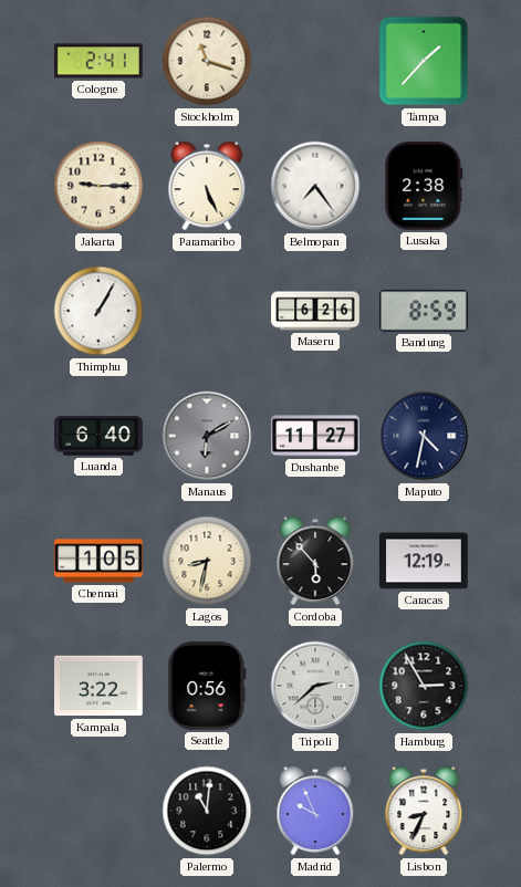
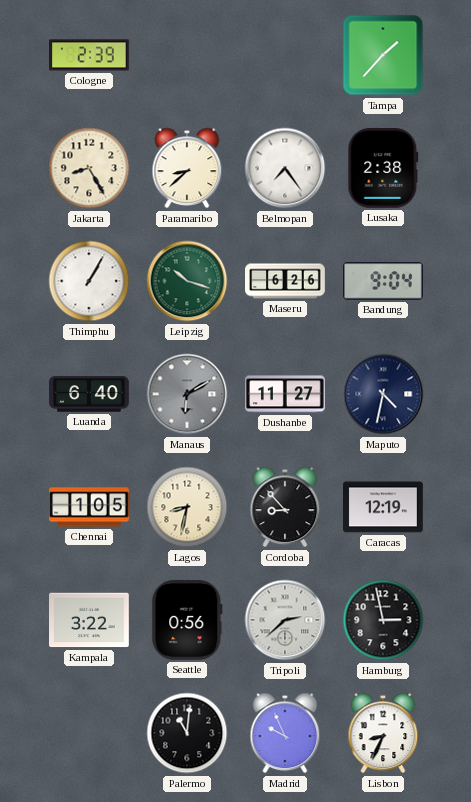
Cologne: 2:41 -> 2:39
Stockholm: 11:18 -> none
Jakarta: 9:15 -> 8:25
Paramaribo: 5:26 -> 8:38
Leipzig: none -> 10:18
Bandung: 8:59 -> 9:04
Cordoba: 5:53 -> 8:53
Hamburg: 2:55 -> 2:58
